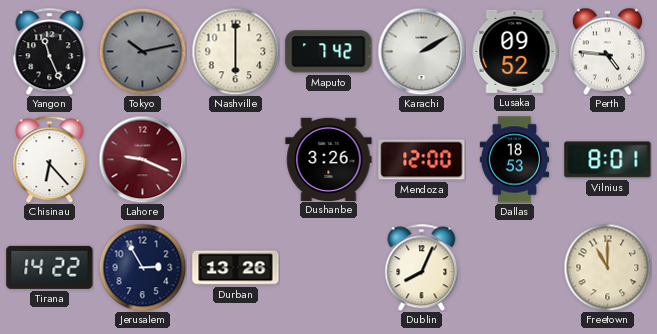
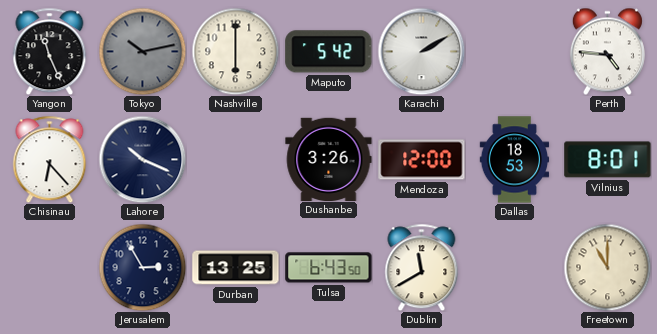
Maputo: 7:42 -> 5:42
Lusaka: 09:52 -> none
Lahore: 9:19 -> 10:19
Lahore dial: burgundy -> navy
Tirana: 14:22 -> none
Durban: 13:26 -> 13:25
Tulsa: none -> 6:43
Dublin: 8:04 -> 11:40
